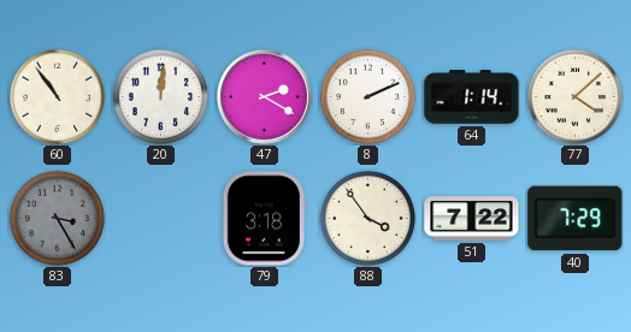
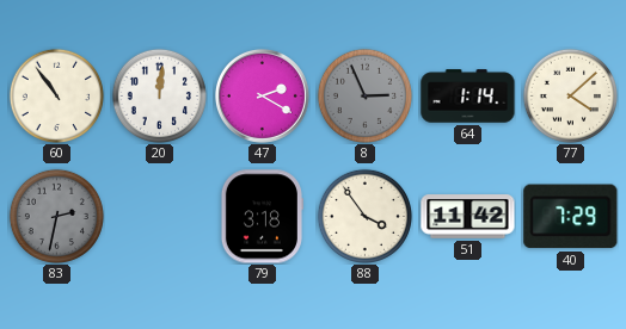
8: 2:11 -> 2:56
8 dial: white -> grey
83: 3:25 -> 2:32
51: 7:22 -> 11:42
